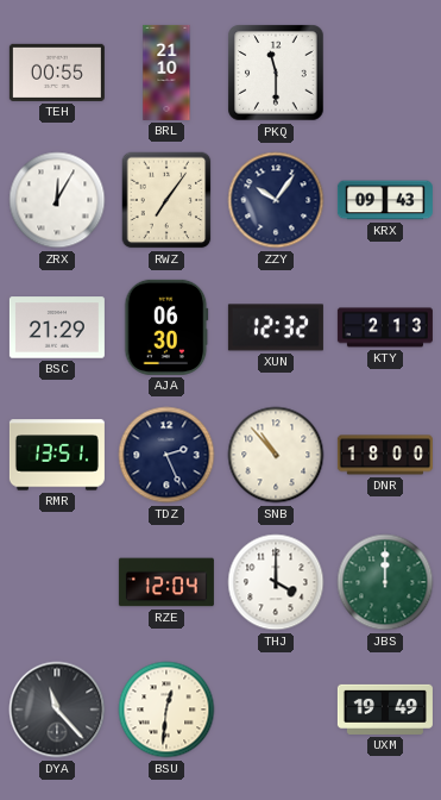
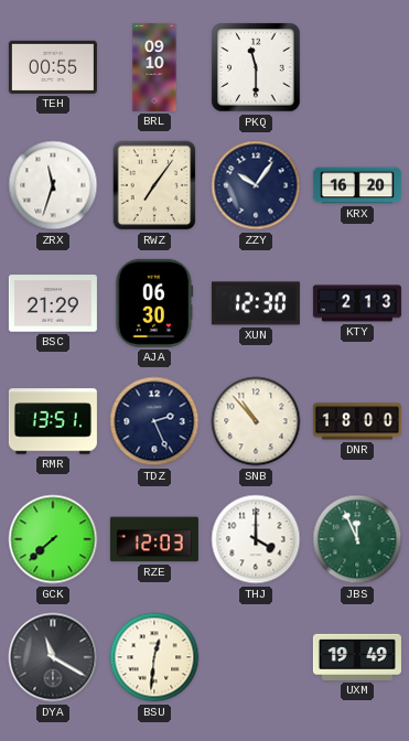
BRL: 21:10 -> 09:10
ZRX: 12:05 -> 11:33
KRX: 09:43 -> 16:20
XUN: 12:32 -> 12:30
GCK: none -> 7:38
RZE: 12:04 -> 12:03
JBS: 12:00 -> 11:56
DYA: 11:23 -> 11:20
